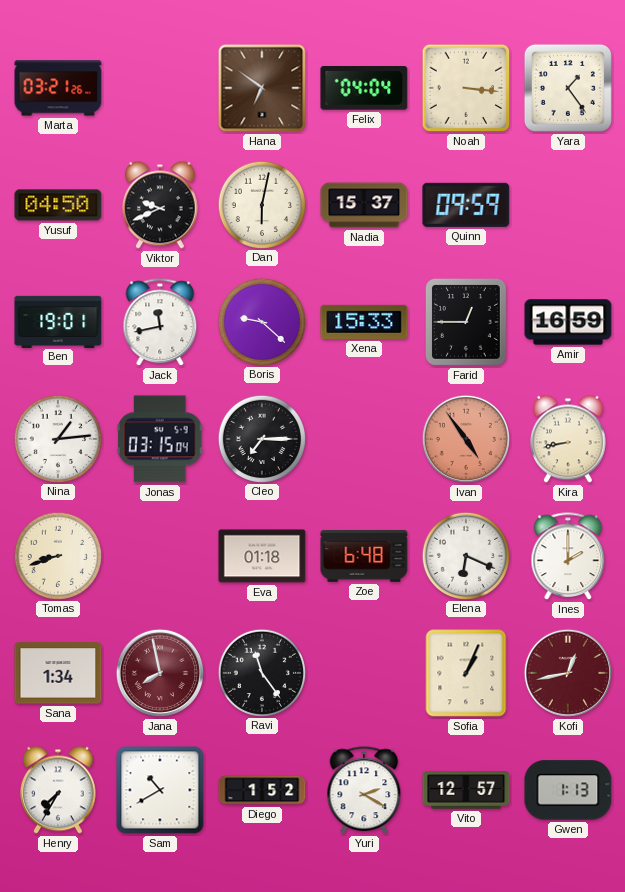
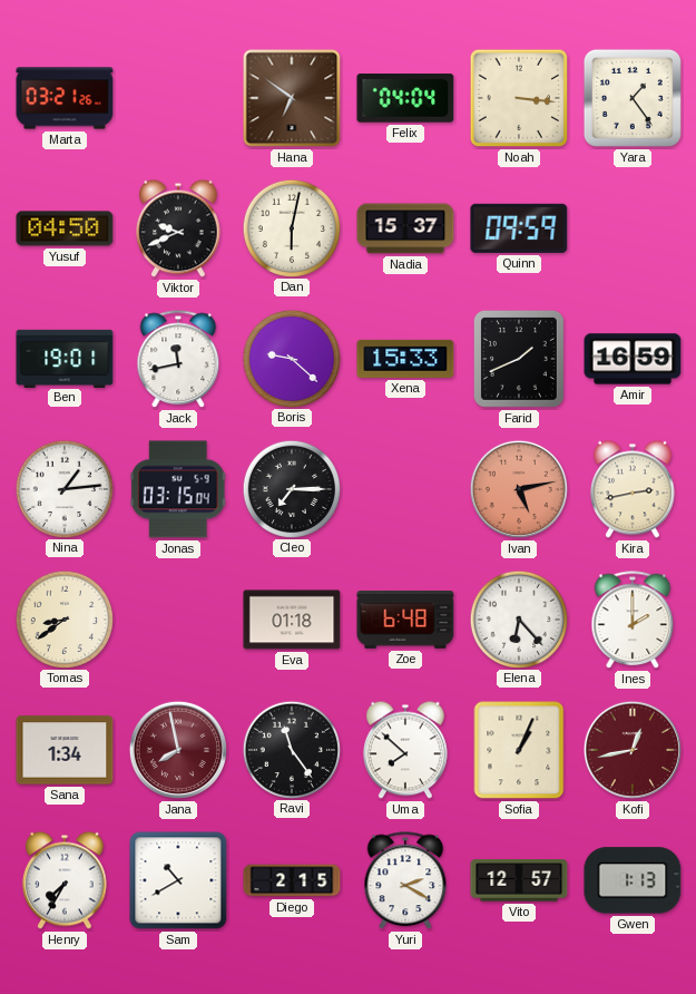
Farid: 12:45 -> 1:41
Ivan: 4:54 -> 5:13
Kira: 8:43 -> 2:43
Tomas: 8:42 -> 8:39
Elena: 6:19 -> 6:23
Uma: none -> 7:52
Diego: 1:52 -> 2:15
